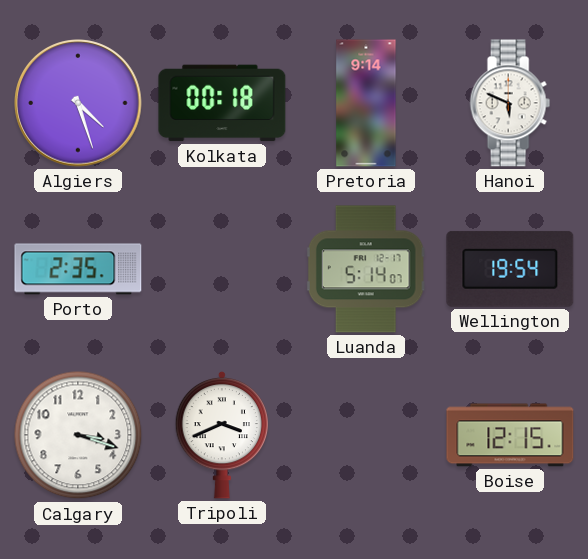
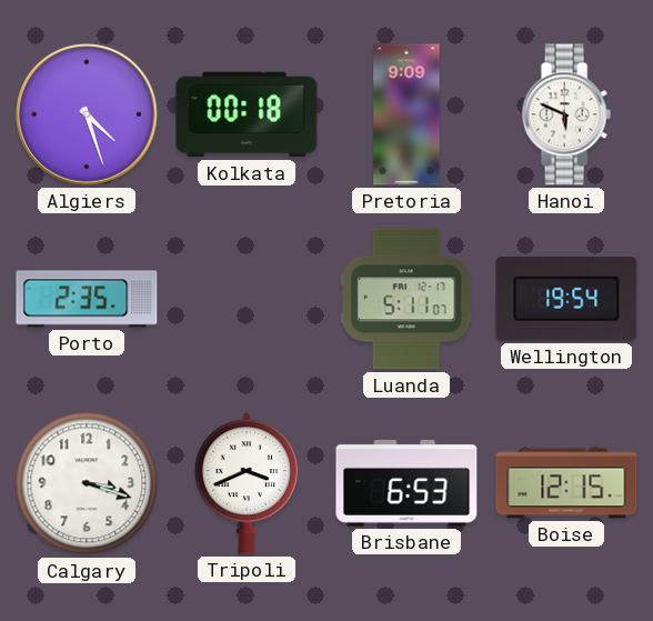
Pretoria: 9:14 -> 9:09
Luanda: 5:14 -> 5:11
Brisbane: none -> 6:53
